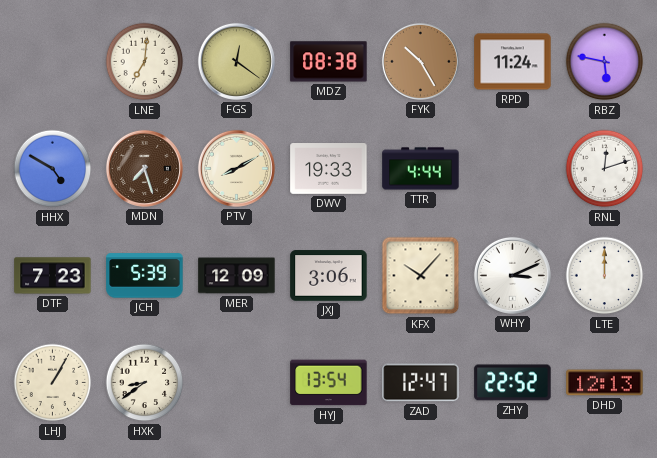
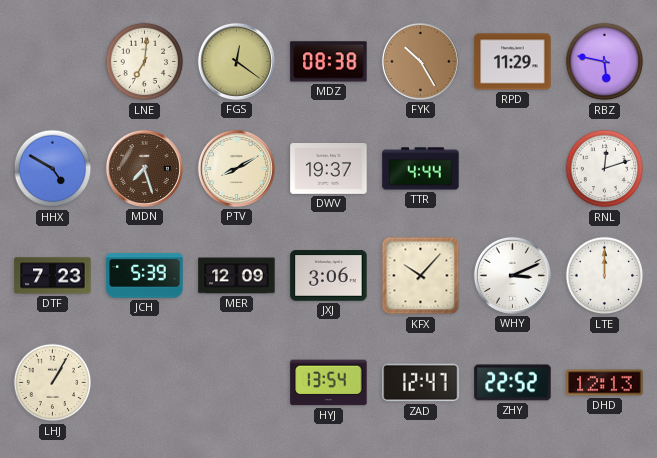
RPD: 11:24 -> 11:29
DWV: 19:33 -> 19:37
HXK: 8:39 -> none
